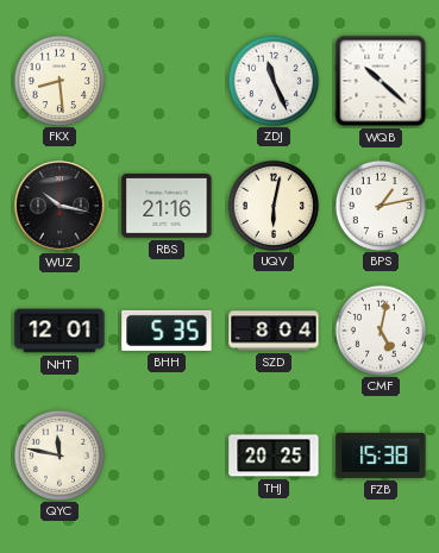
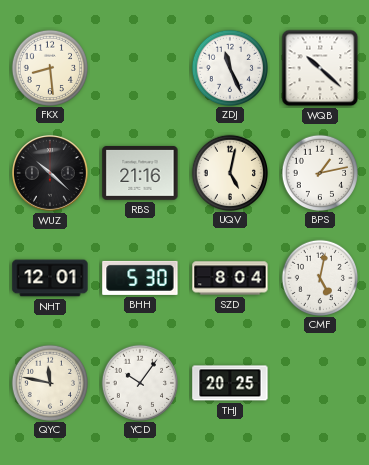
WUZ: 10:17 -> 10:22
UQV: 6:02 -> 5:02
BHH: 5:35 -> 5:30
YCD: none -> 10:06
FZB: 15:38 -> none
